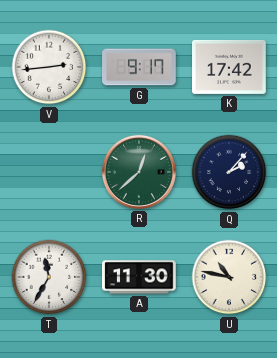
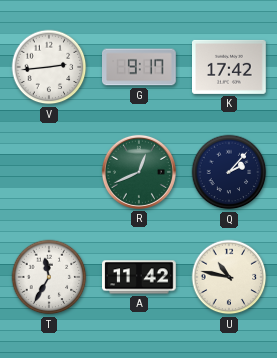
R: 12:38 -> 12:41
A: 11:30 -> 11:42
